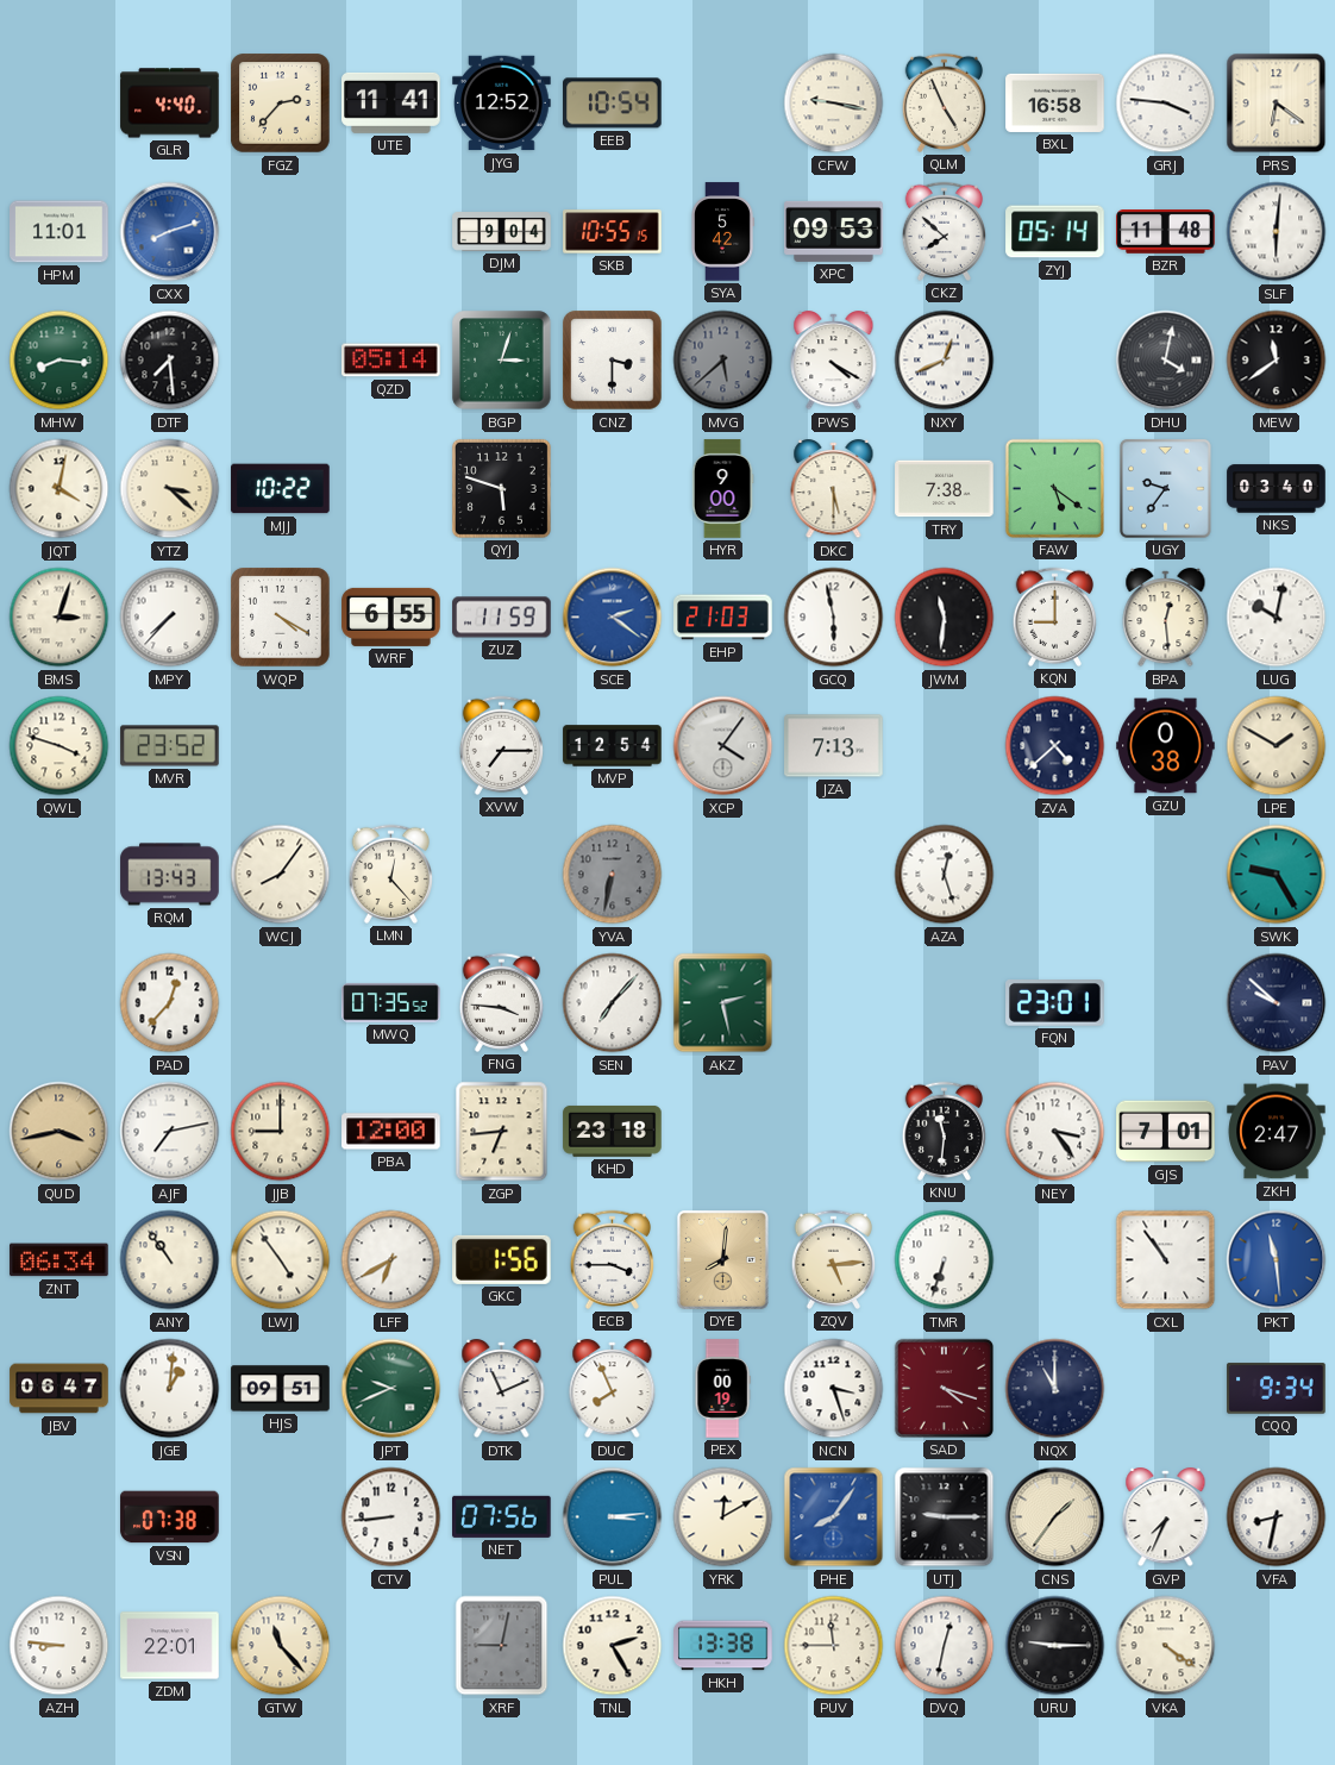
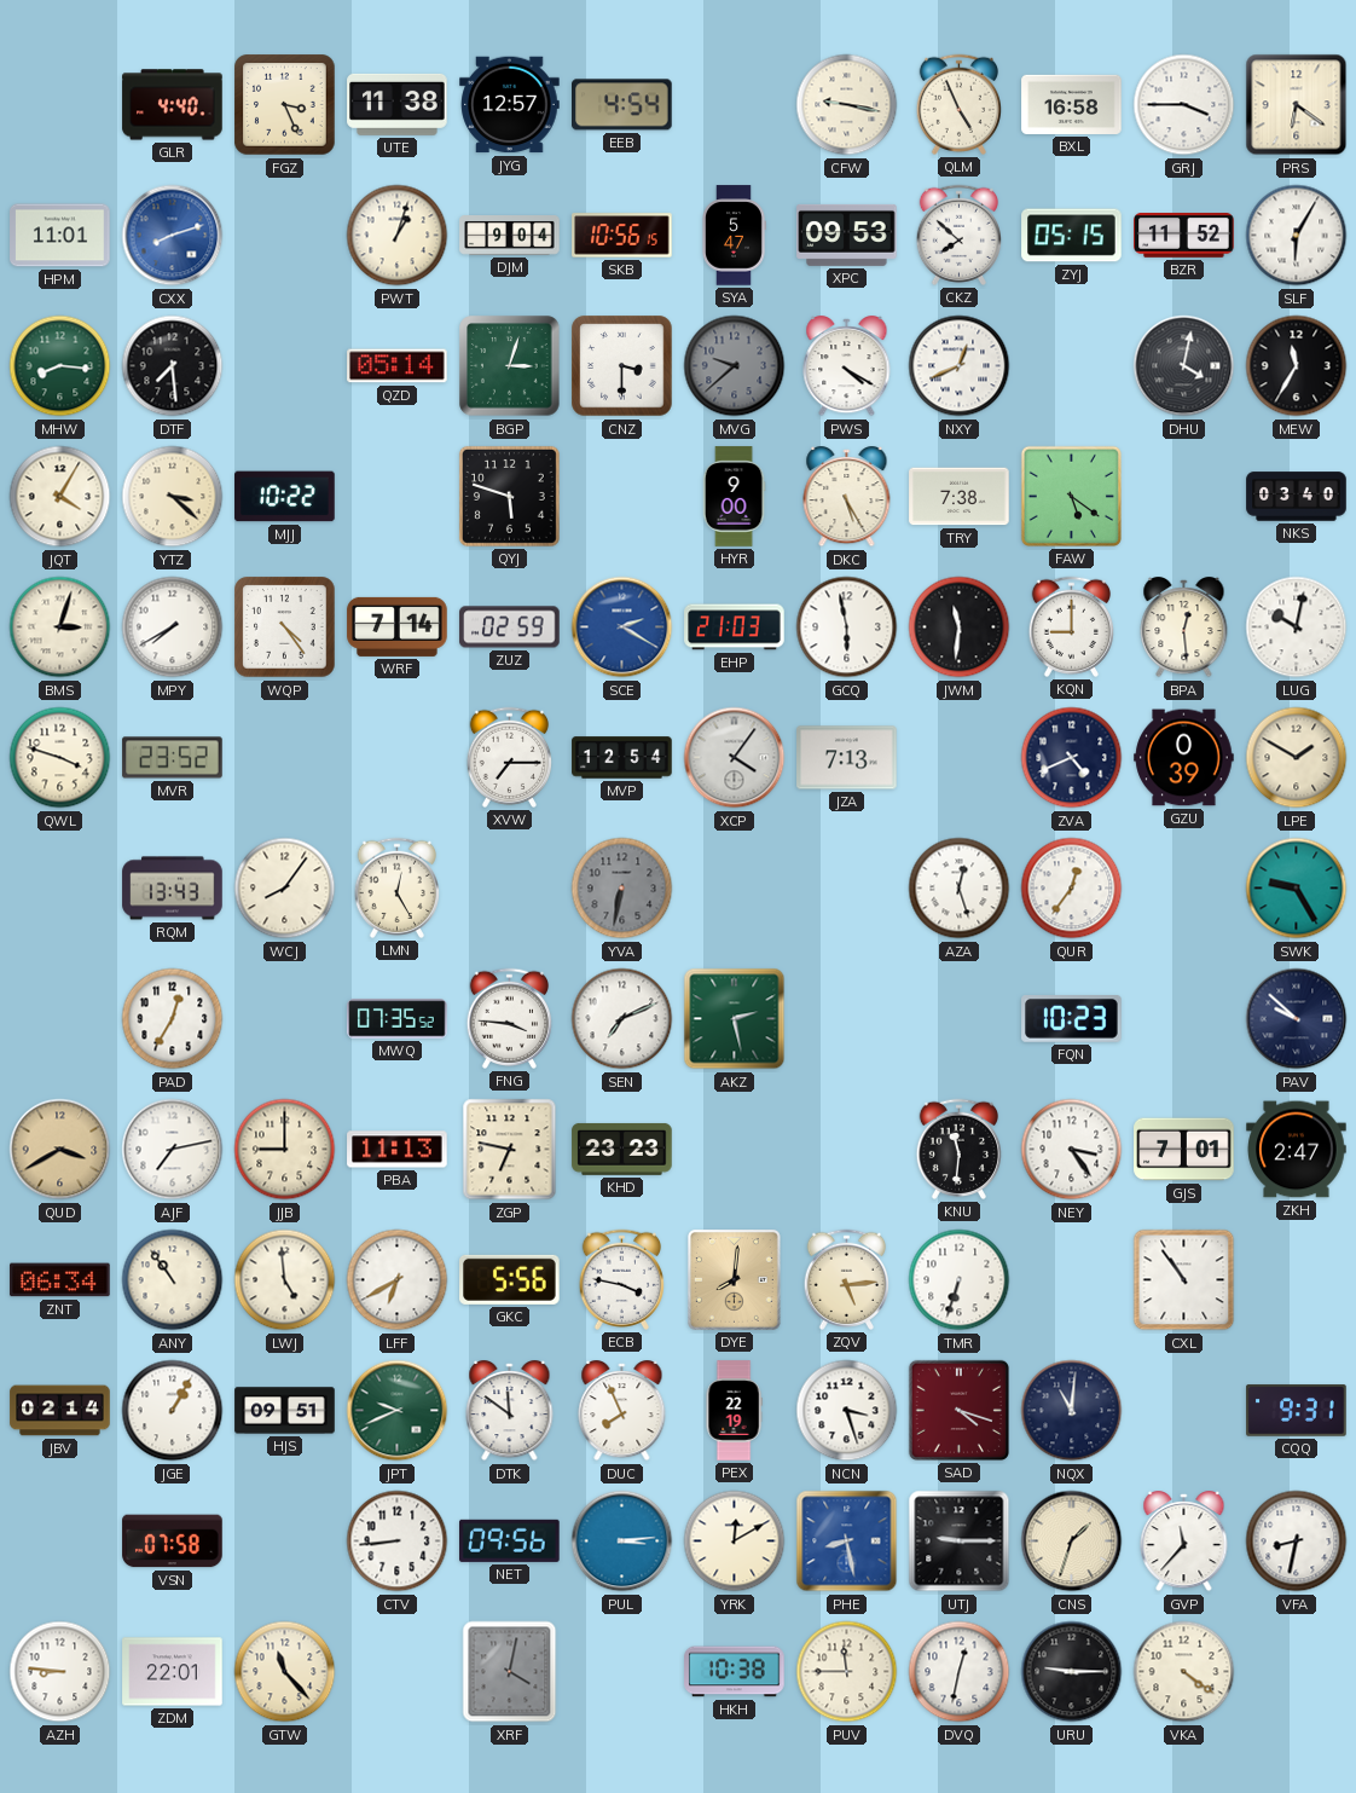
FGZ: 2:37 -> 3:26
UTE: 11:41 -> 11:38
JYG: 12:52 -> 12:57
EEB: 10:54 -> 4:54
GRJ: 3:46 -> 3:45
PWT: none -> 1:03
SKB: 10:55 -> 10:56
SYA: 5:42 -> 5:47
ZYJ: 05:14 -> 05:15
BZR: 11:48 -> 11:52
SLF: 6:01 -> 6:05
MVG: 5:38 -> 9:38
MEW: 11:39 -> 11:35
JQT: 4:02 -> 4:05
DKC: 5:30 -> 5:25
UGY: 9:36 -> none
MPY: 7:37 -> 7:40
WQP: 4:20 -> 4:24
WRF: 6:55 -> 7:14
ZUZ: 11:59 -> 02:59
SCE: 2:21 -> 2:20
ZVA: 4:38 -> 4:41
GZU: 0:38 -> 0:39
LMN: 12:23 -> 12:25
QUR: none -> 12:36
PAD: 12:37 -> 12:35
SEN: 7:07 -> 7:11
FQN: 23:01 -> 10:23
QUD: 3:43 -> 3:40
PBA: 12:00 -> 11:13
ZGP: 6:44 -> 6:47
KHD: 23:18 -> 23:23
LWJ: 4:54 -> 4:59
GKC: 1:56 -> 5:56
ECB: 3:45 -> 3:47
PKT: 11:29 -> none
JBV: 06:47 -> 02:14
JGE: 1:01 -> 1:05
DTK: 11:11 -> 11:51
PEX: 00:19 -> 22:19
NQX: 11:00 -> 11:01
CQQ: 9:34 -> 9:31
VSN: 07:38 -> 07:58
NET: 07:56 -> 09:56
PHE: 8:06 -> 8:28
CNS: 1:36 -> 1:33
GVP: 7:34 -> 11:37
XRF: 9:02 -> 4:02
TNL: 2:25 -> none
HKH: 13:38 -> 10:38
